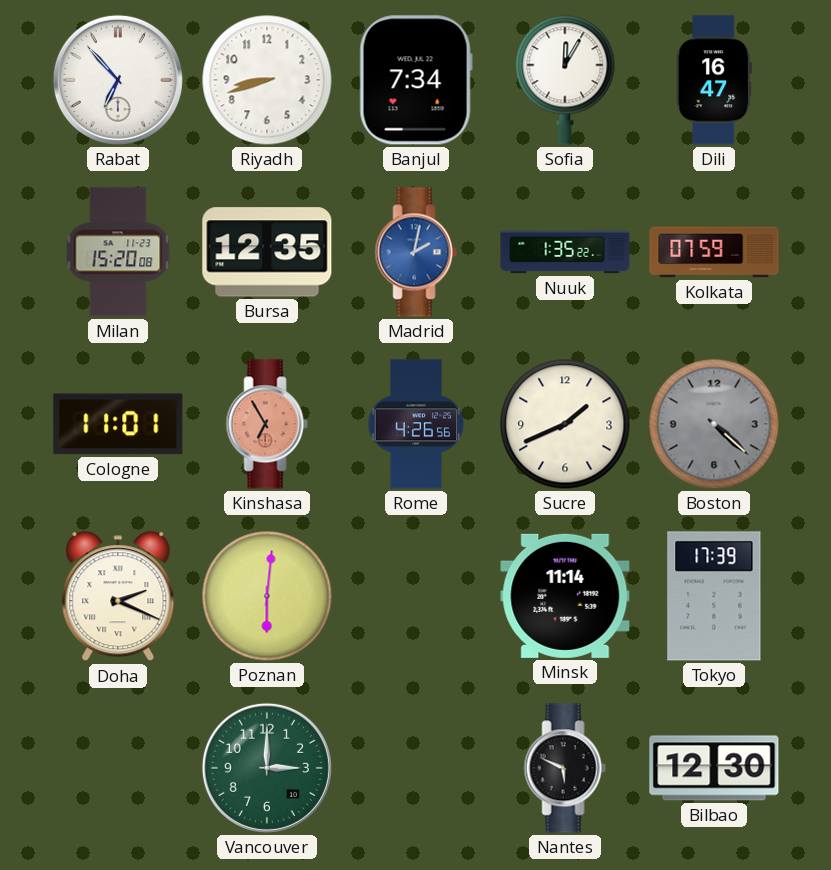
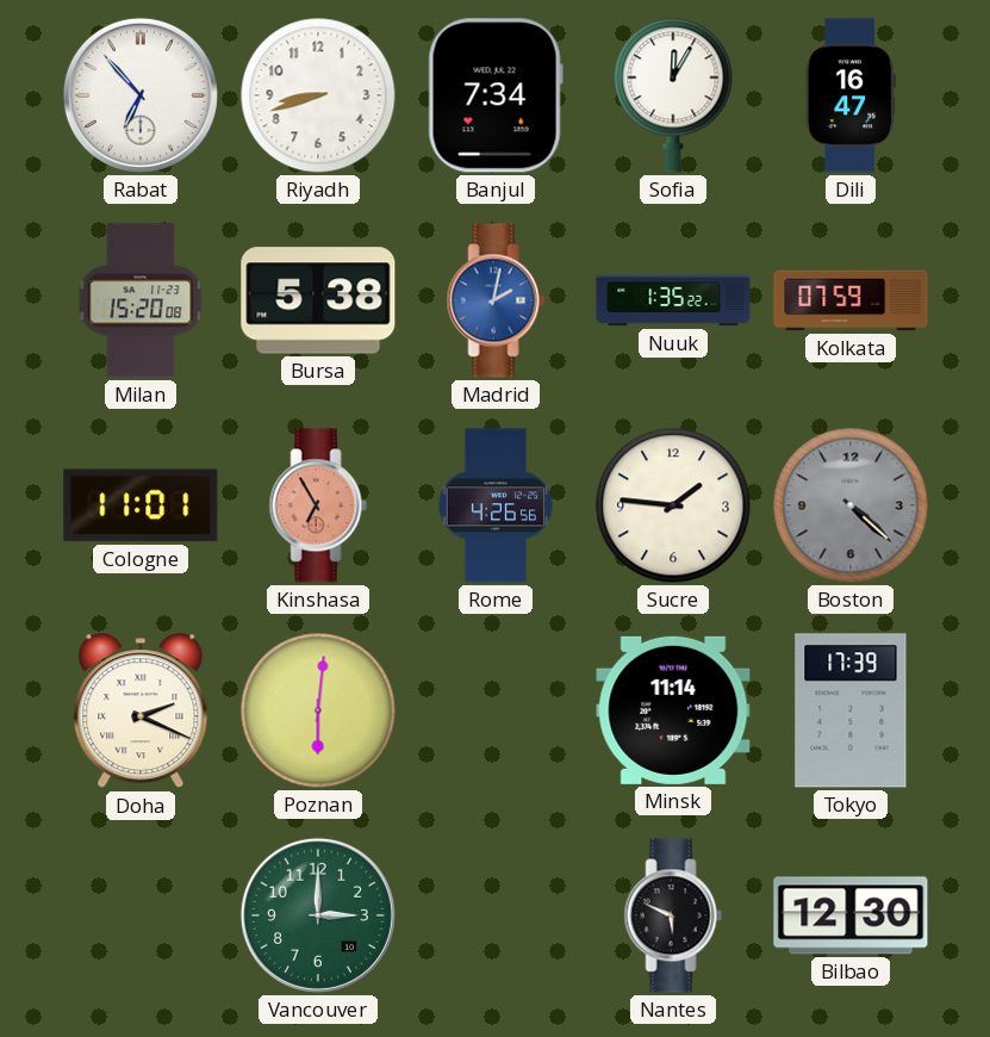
Bursa: 12:35 -> 5:38
Sucre: 1:41 -> 1:46
